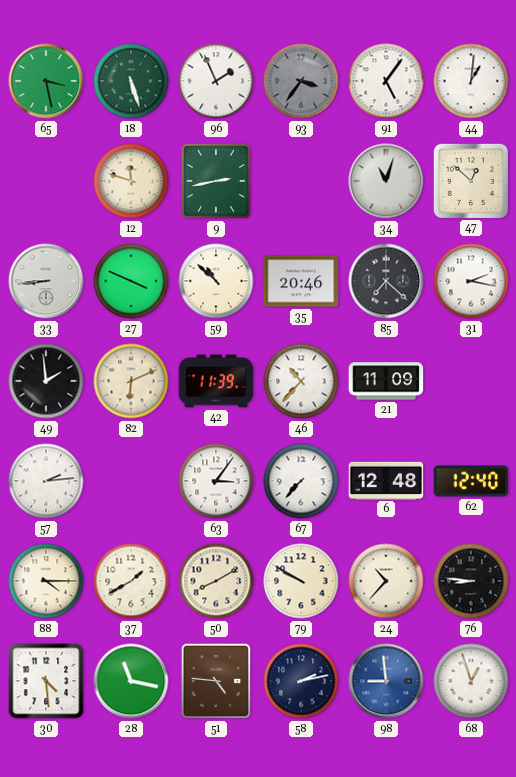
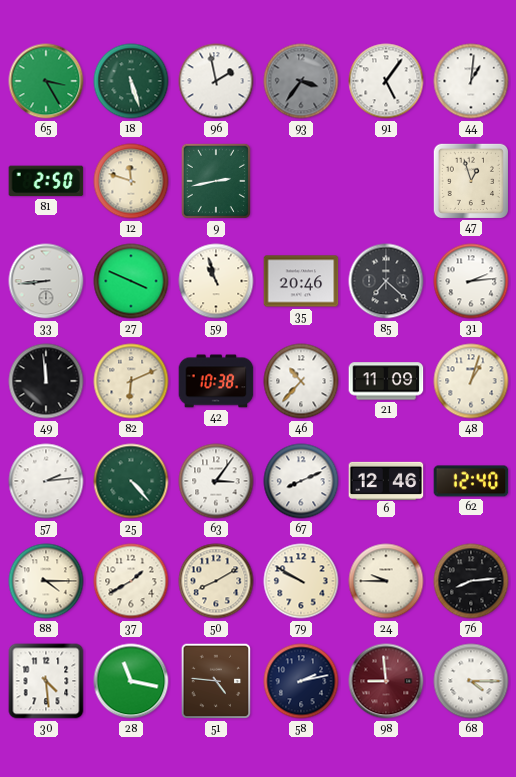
65: 3:28 -> 3:25
96: 1:56 -> 1:58
81: none -> 2:50
34: 11:03 -> none
47: 12:52 -> 12:57
59: 10:52 -> 10:57
31: 2:17 -> 2:14
49: 1:59 -> 11:59
42: 11:39 -> 10:38
48: none -> 1:03
25: none -> 4:23
67: 7:37 -> 8:11
6: 12:48 -> 12:46
24: 10:37 -> 9:45
76: 8:46 -> 8:14
98 dial: blue -> burgundy
68: 12:57 -> 4:15
